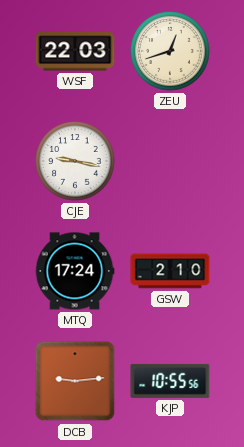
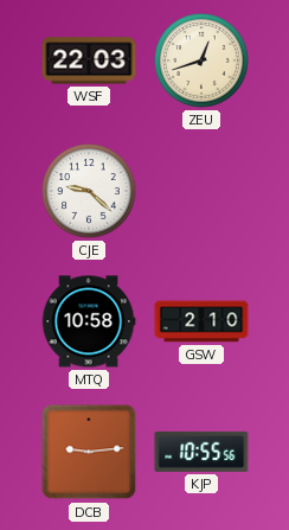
CJE: 9:17 -> 9:22
MTQ: 17:24 -> 10:58
